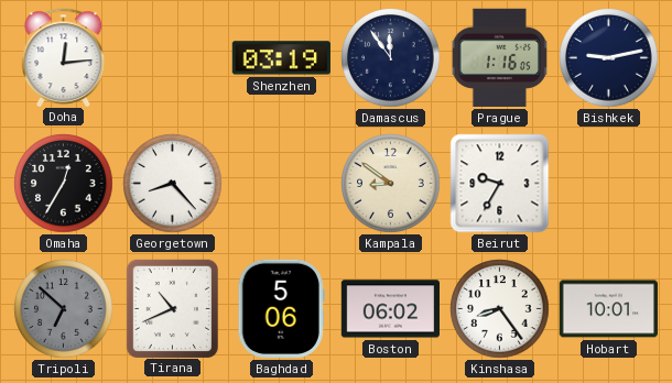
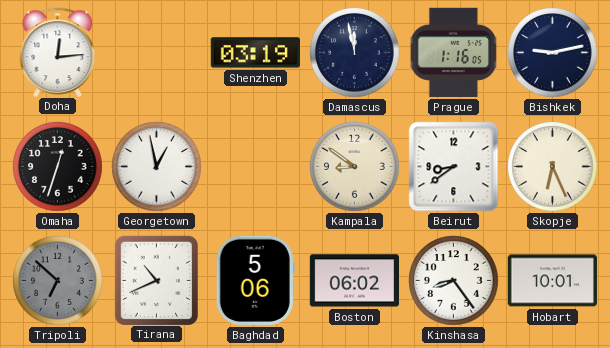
Damascus: 11:54 -> 11:58
Omaha: 12:35 -> 12:33
Georgetown: 8:23 -> 12:58
Beirut: 9:35 -> 8:39
Skopje: none -> 6:26
